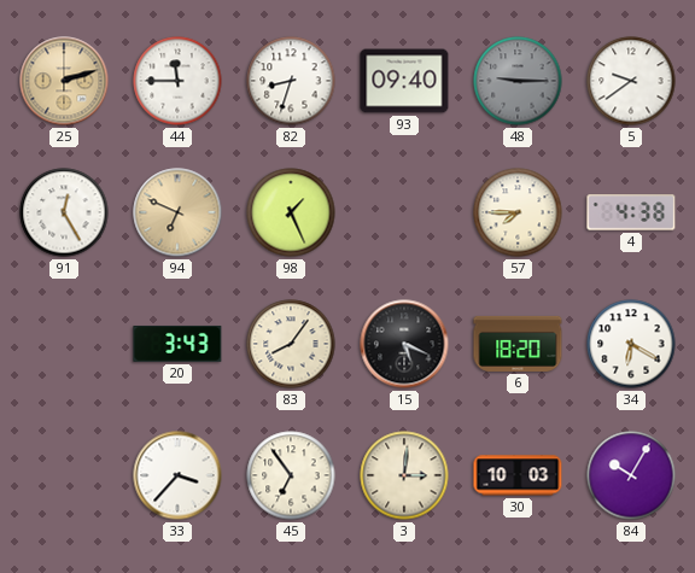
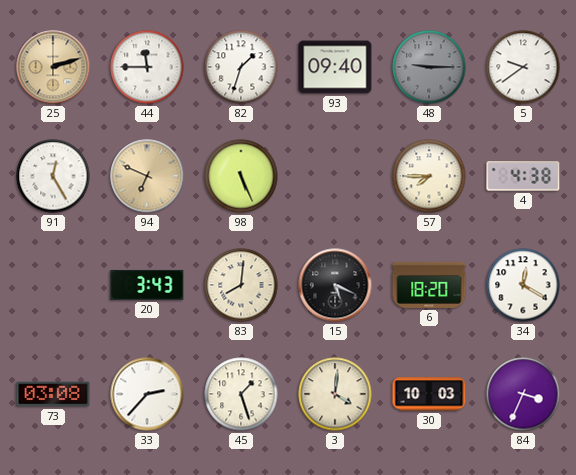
82: 8:33 -> 1:33
98: 1:26 -> 5:26
83: 8:06 -> 8:01
34: 6:20 -> 12:20
73: none -> 03:08
33: 3:37 -> 2:37
45: 6:54 -> 1:27
3: 3:01 -> 4:01
84: 10:05 -> 3:34
